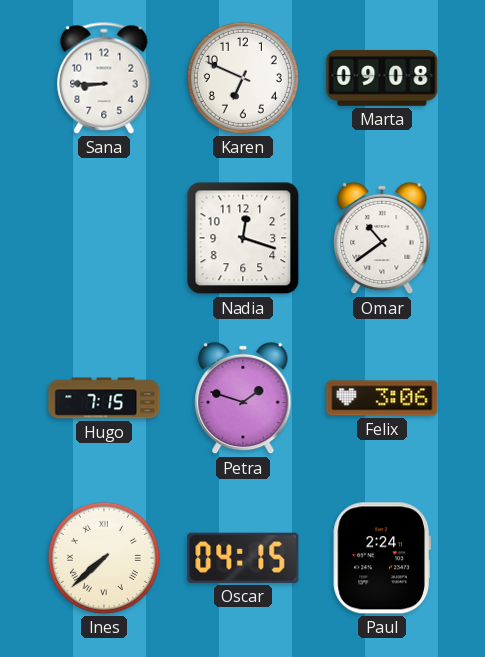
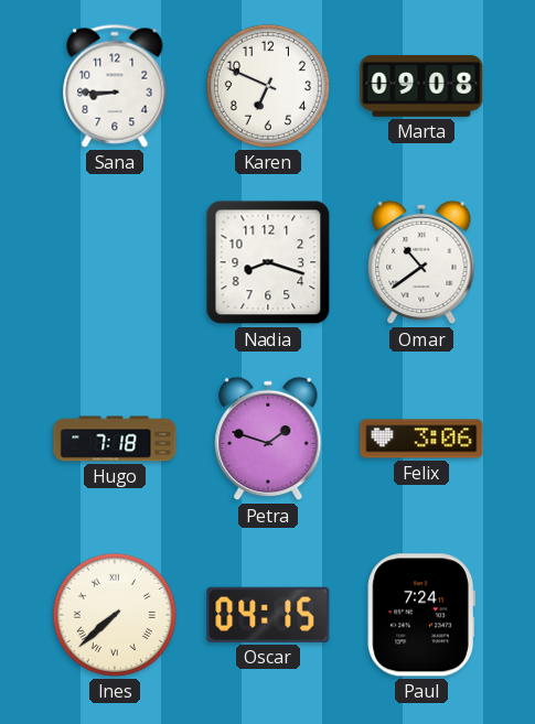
Nadia: 12:18 -> 8:18
Hugo: 7:15 -> 7:18
Paul: 2:24 -> 7:24
